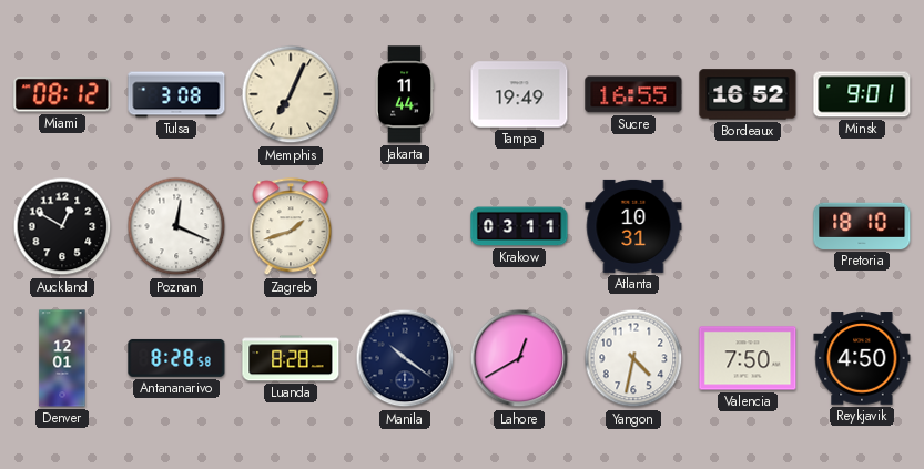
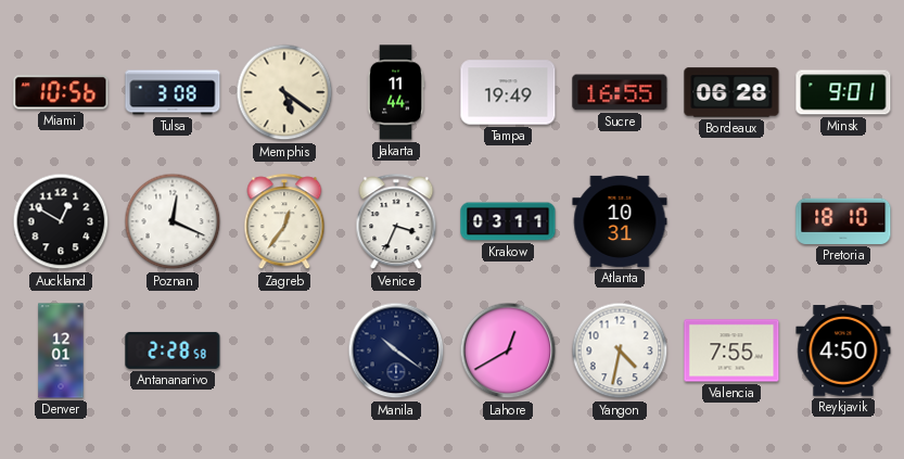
Miami: 08:12 -> 10:56
Memphis: 7:04 -> 5:21
Bordeaux: 16:52 -> 06:28
Zagreb: 1:42 -> 12:36
Venice: none -> 3:34
Antananarivo: 8:28 -> 2:28
Luanda: 8:28 -> none
Valencia: 7:50 -> 7:55
